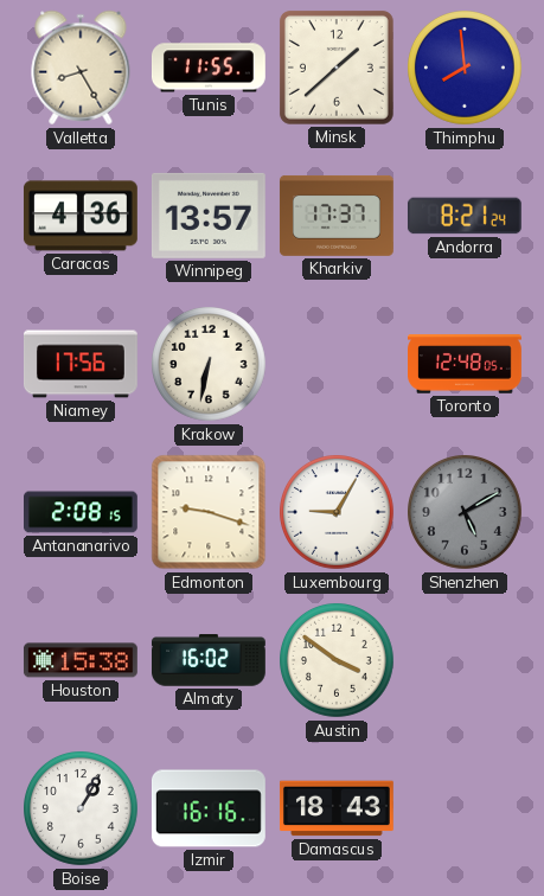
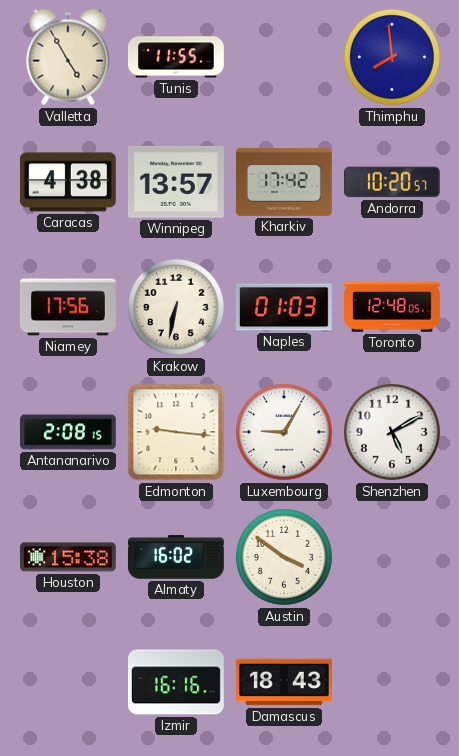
Valletta: 8:25 -> 4:55
Minsk: 1:38 -> none
Caracas: 4:36 -> 4:38
Kharkiv: 17:37 -> 17:42
Andorra: 8:21 -> 10:20
Naples: none -> 01:03
Edmonton: 9:18 -> 9:16
Shenzhen dial: grey -> white
Boise: 1:05 -> none
